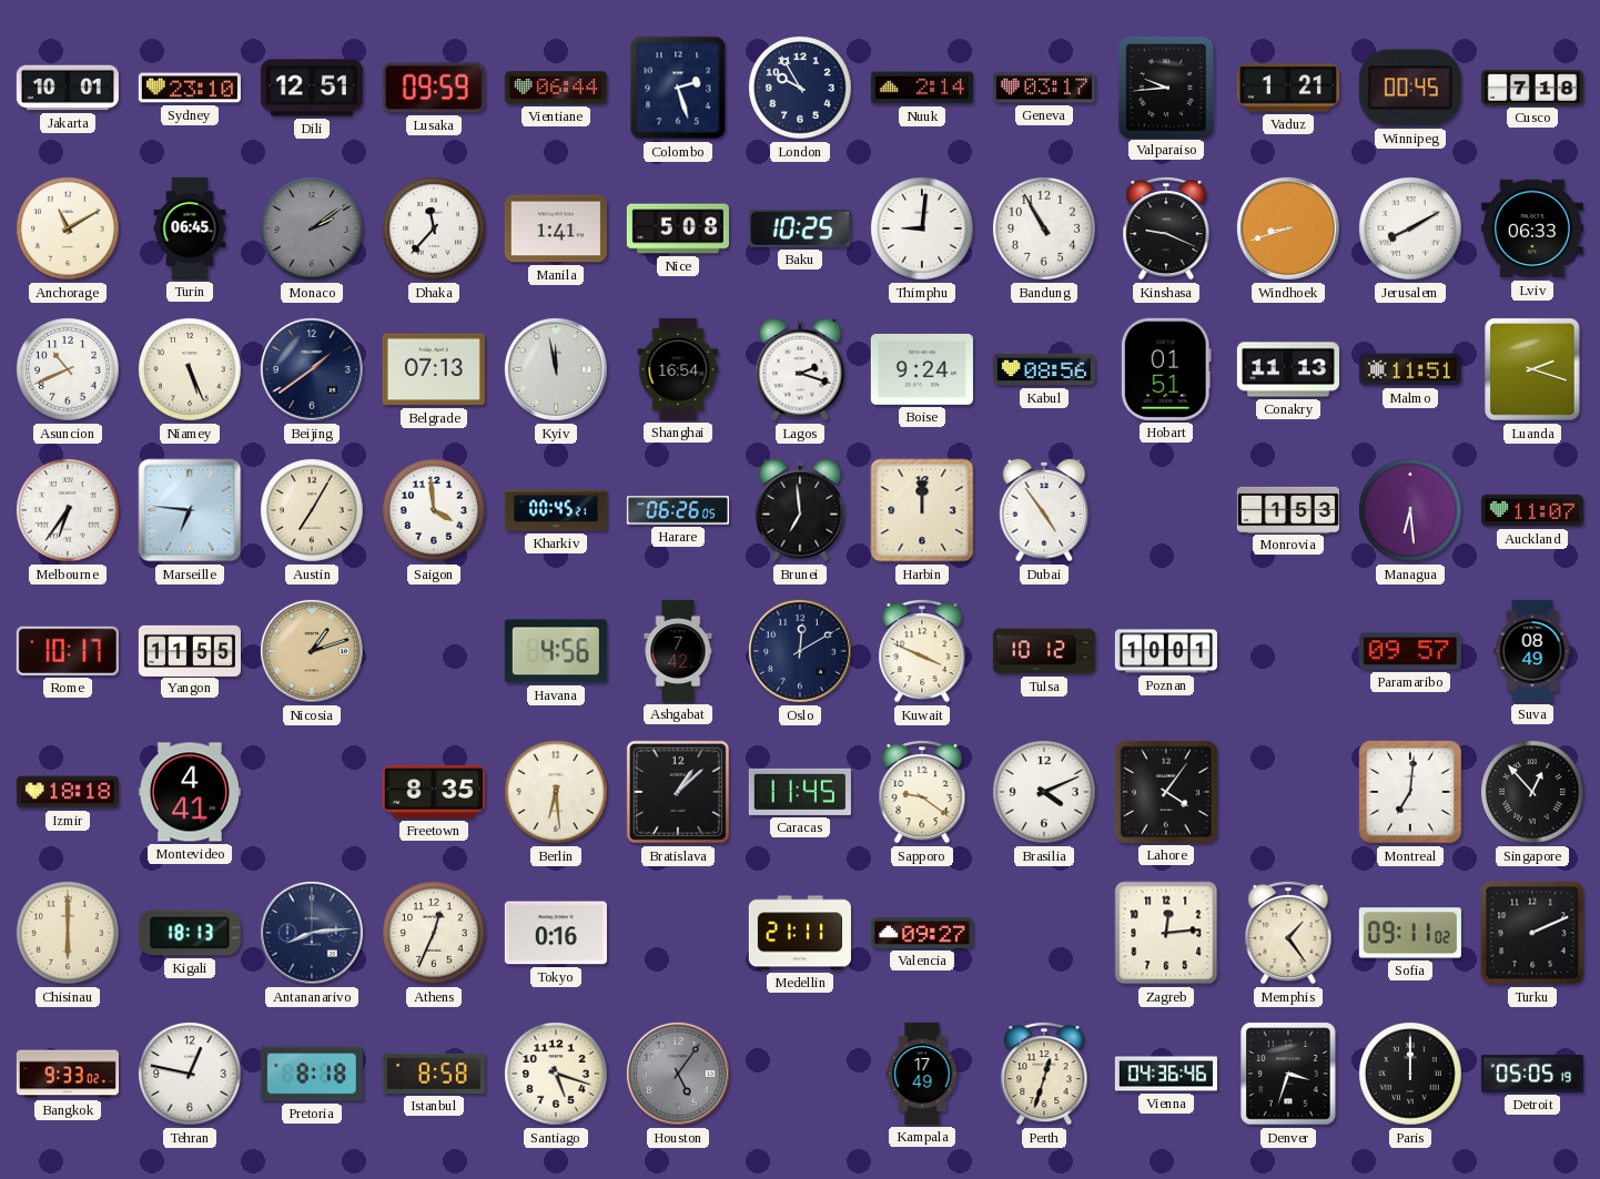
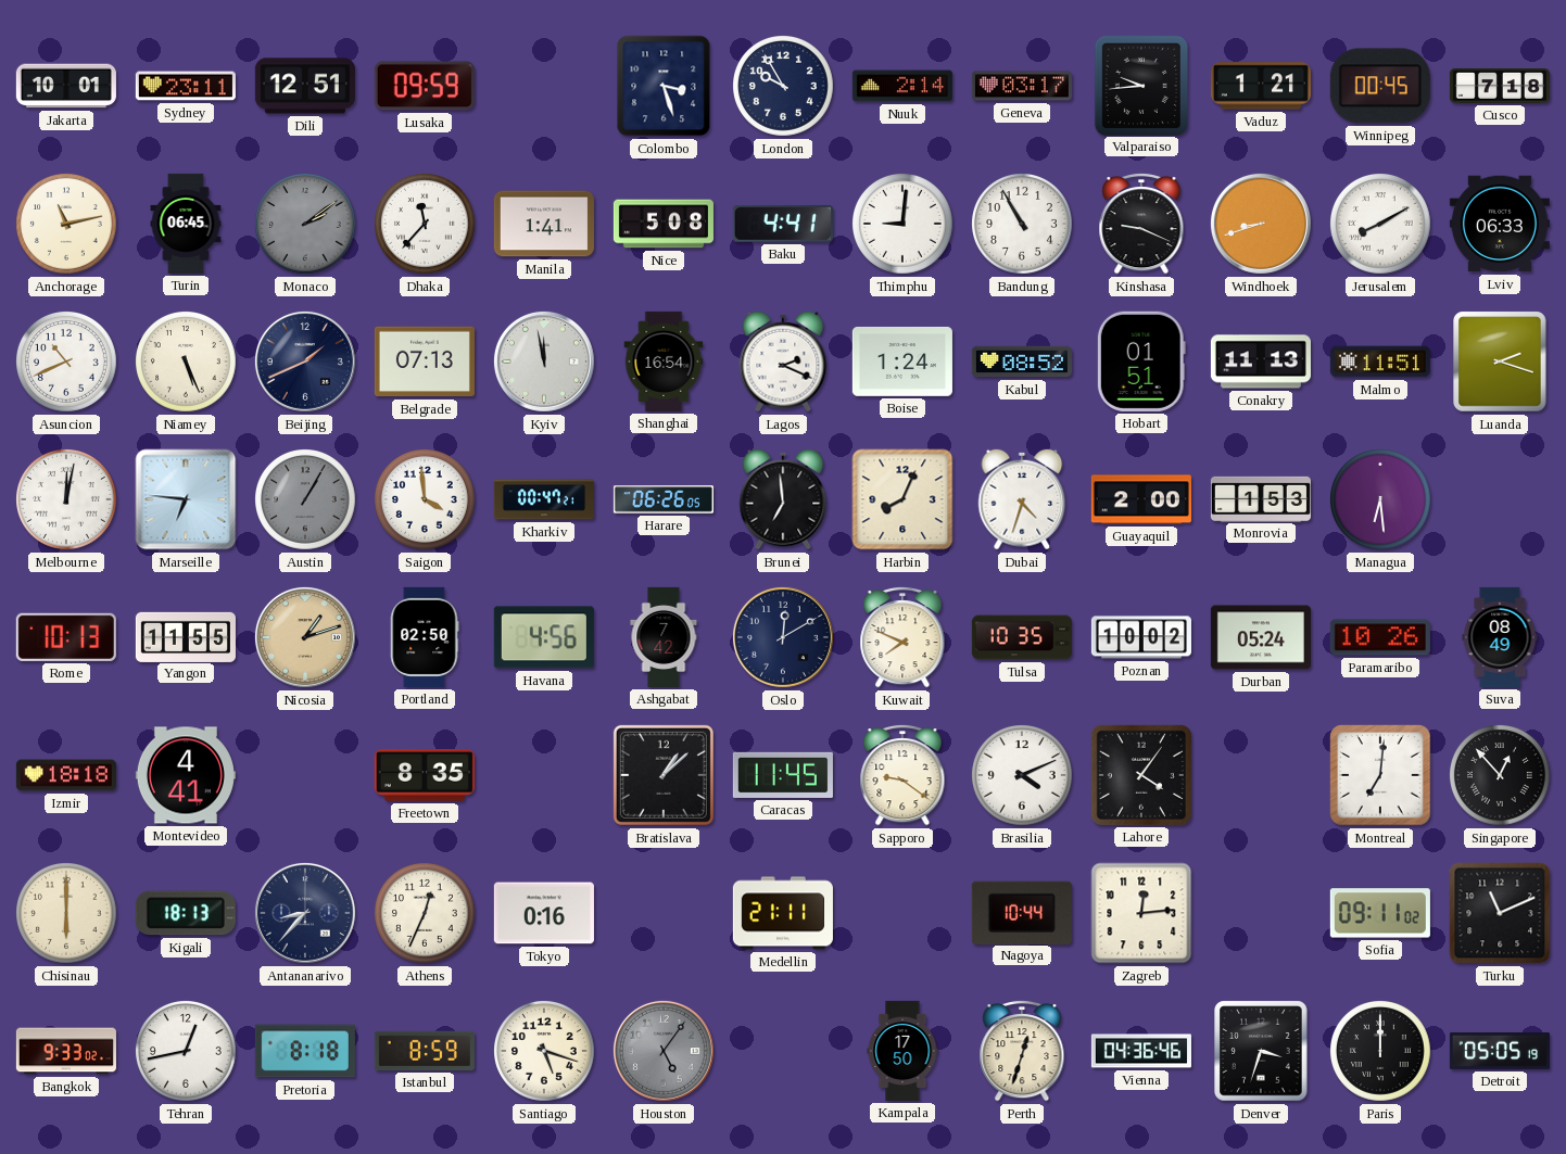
Sydney: 23:10 -> 23:11
Vientiane: 06:44 -> none
Colombo: 2:27 -> 3:27
Anchorage: 11:10 -> 11:13
Baku: 10:25 -> 4:41
Beijing: 1:39 -> 1:41
Lagos: 2:18 -> 2:19
Boise: 9:24 -> 1:24
Kabul: 08:56 -> 08:52
Melbourne: 6:36 -> 12:02
Austin: 7:05 -> 1:05
Austin dial: cream -> grey
Kharkiv: 00:45 -> 00:47
Harbin: 12:00 -> 8:04
Dubai: 4:54 -> 4:33
Guayaquil: none -> 2:00
Auckland: 11:07 -> none
Rome: 10:17 -> 10:13
Portland: none -> 02:50
Kuwait: 3:49 -> 7:49
Tulsa: 10:12 -> 10:35
Poznan: 10:01 -> 10:02
Durban: none -> 05:24
Paramaribo: 09:57 -> 10:26
Berlin: 6:29 -> none
Antananarivo: 8:14 -> 8:37
Valencia: 09:27 -> none
Nagoya: none -> 10:44
Memphis: 1:24 -> none
Turku: 2:11 -> 11:11
Tehran: 12:47 -> 12:43
Istanbul: 8:58 -> 8:59
Kampala: 17:49 -> 17:50
